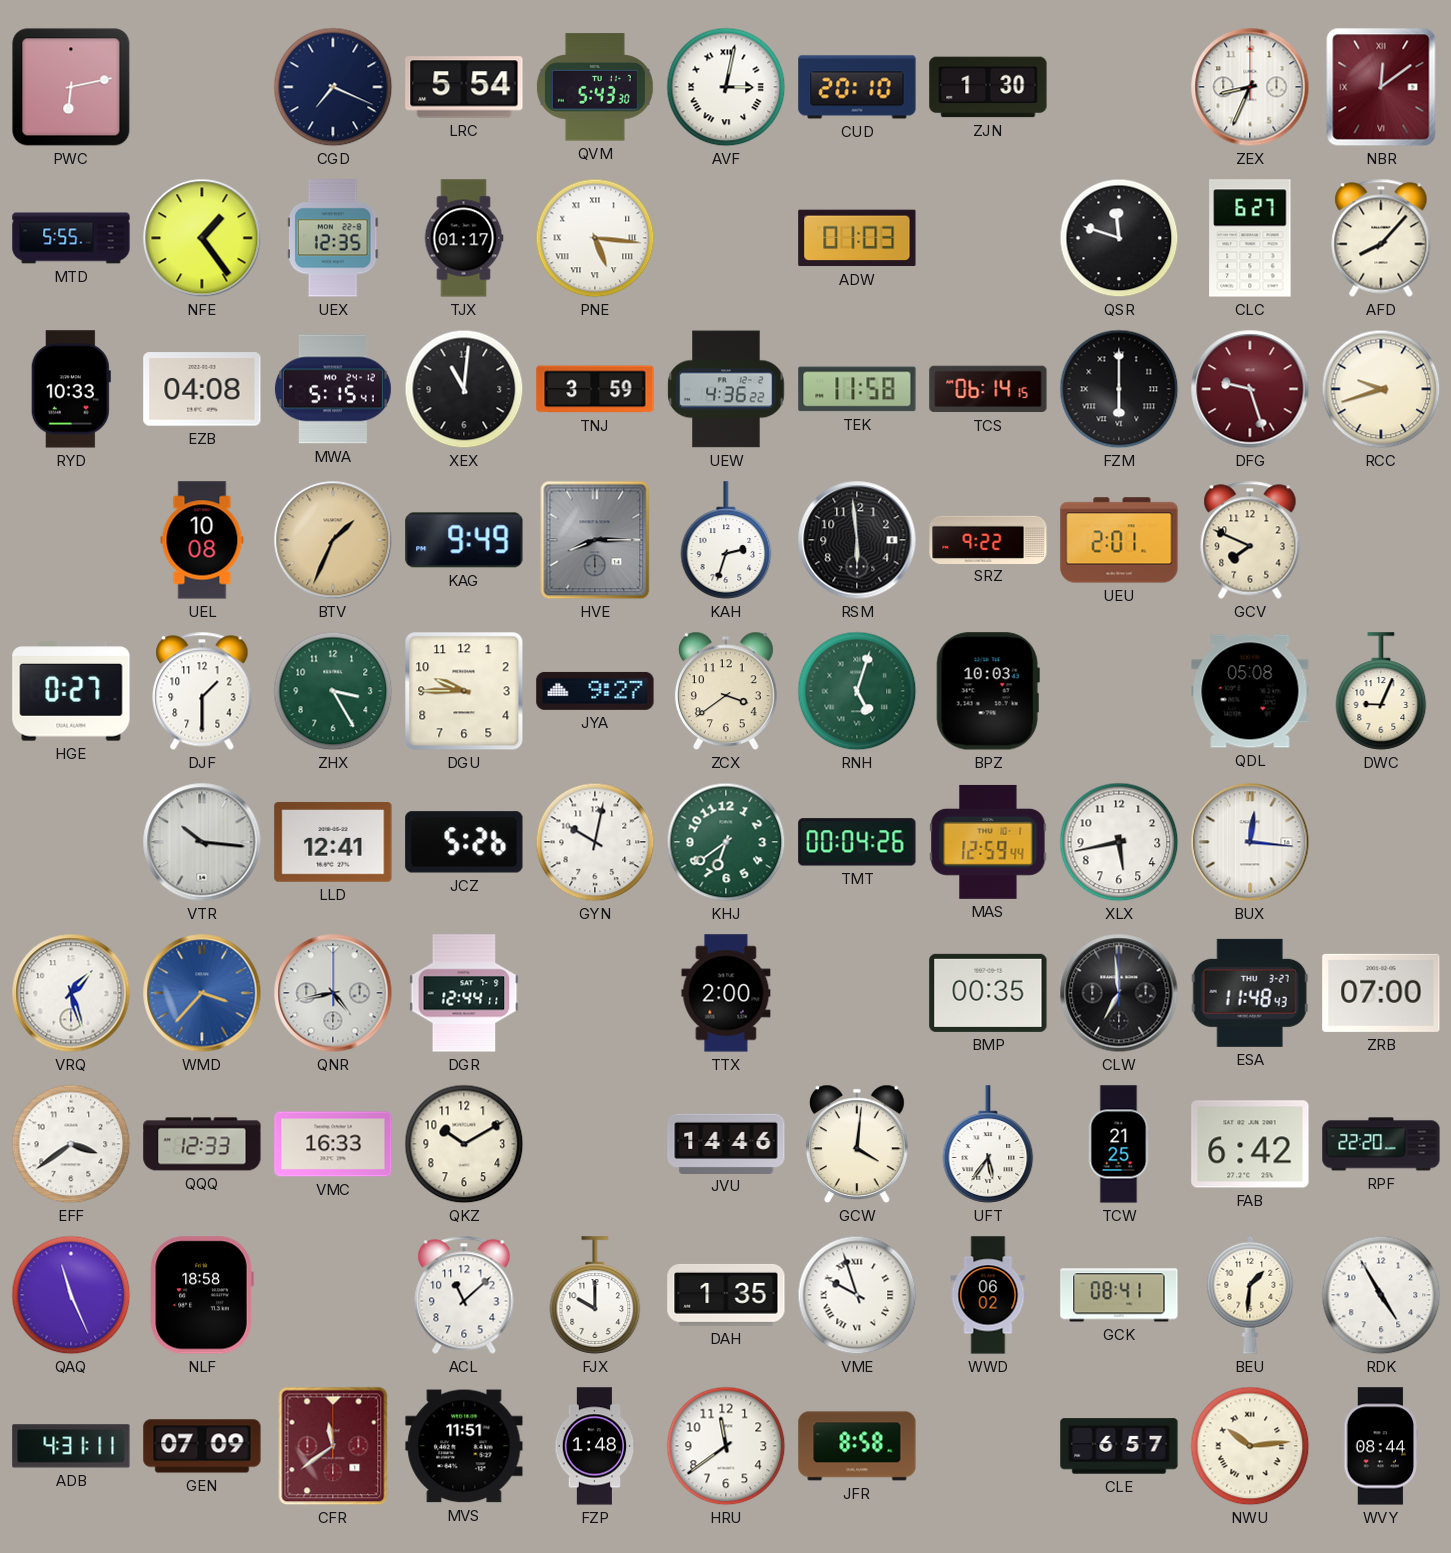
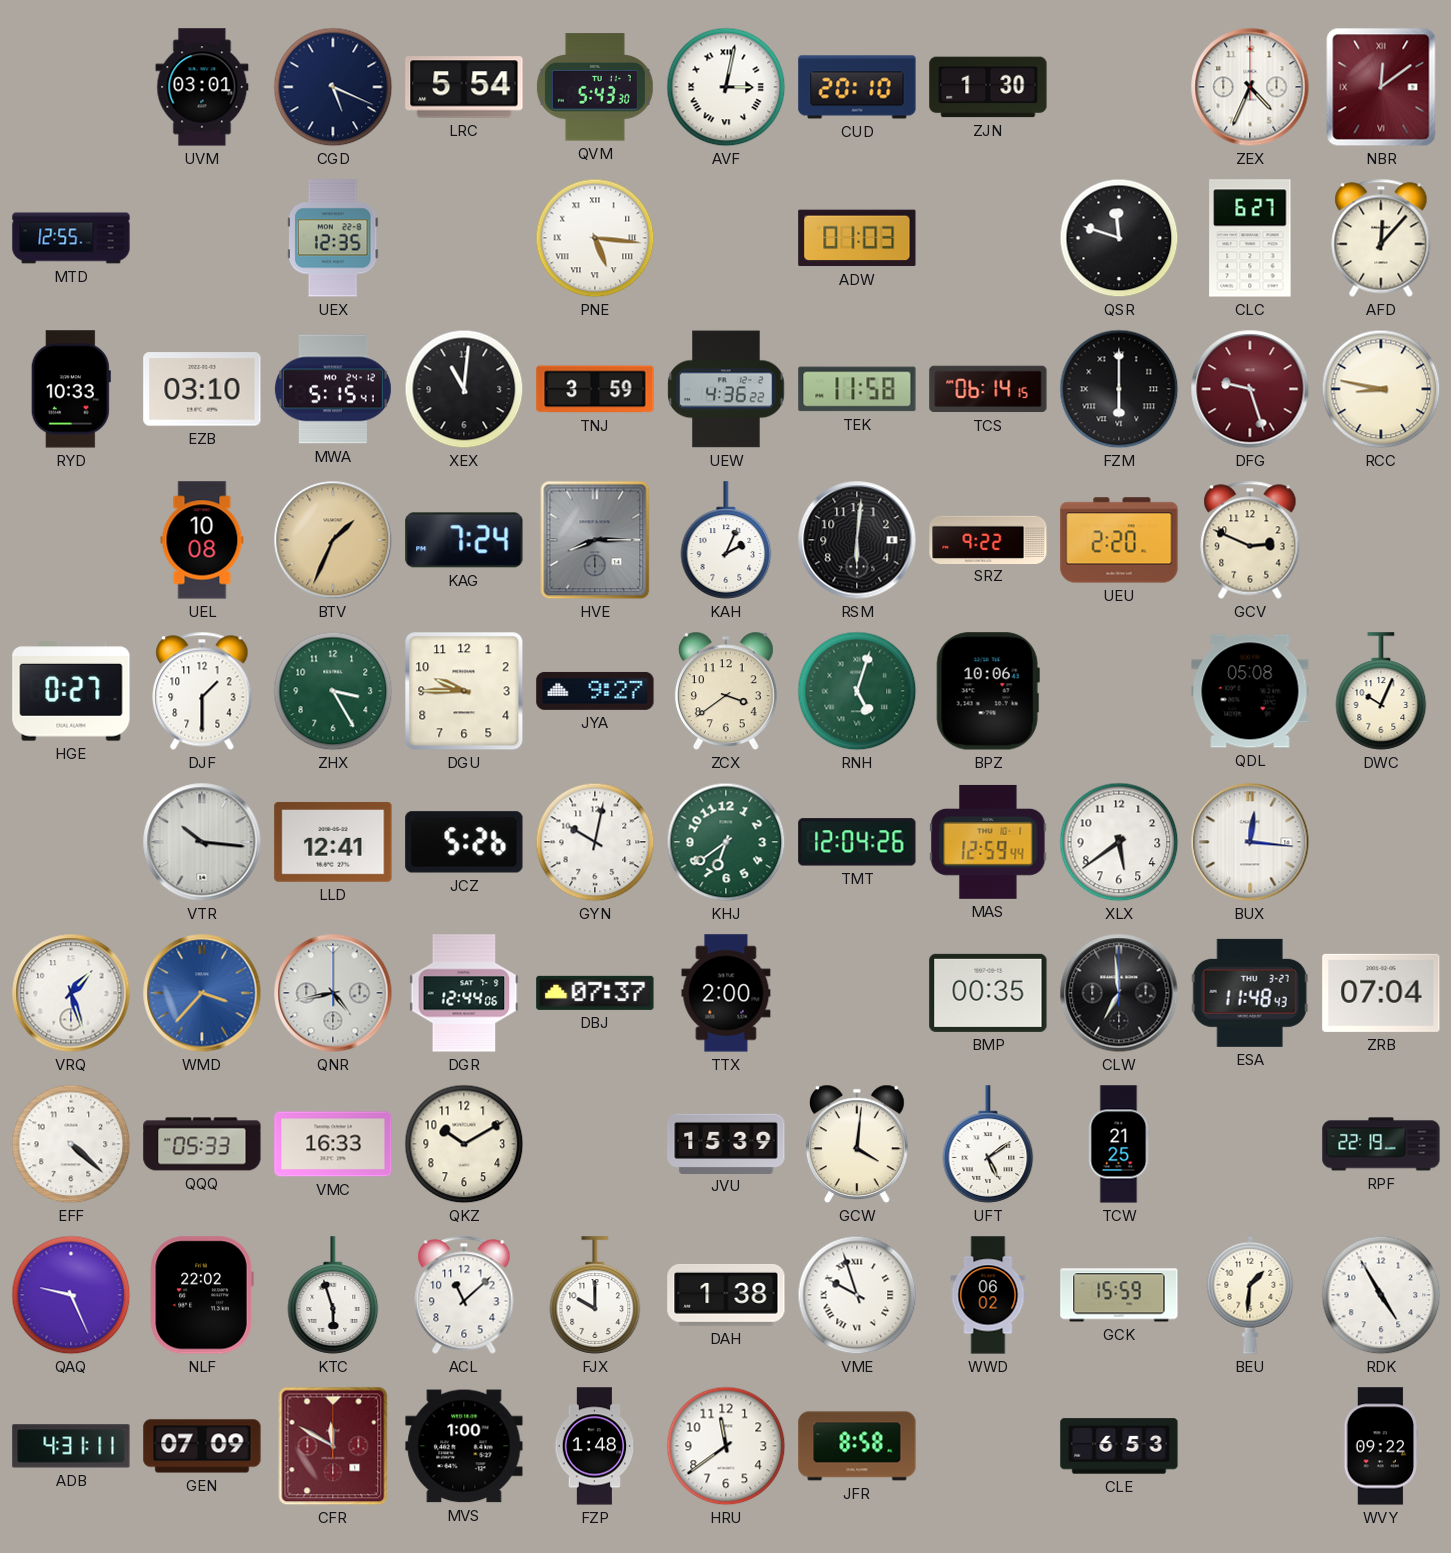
PWC: 6:13 -> none
UVM: none -> 03:01
CGD: 7:19 -> 5:19
ZEX: 8:34 -> 4:34
MTD: 5:55 -> 12:55
NFE: 1:24 -> none
TJX: 01:17 -> none
AFD: 8:07 -> 12:07
EZB: 04:08 -> 03:10
RCC: 9:42 -> 8:47
KAG: 9:49 -> 7:24
KAH: 2:33 -> 2:04
RSM: 5:59 -> 6:01
UEU: 2:01 -> 2:20
GCV: 7:49 -> 2:49
BPZ: 10:03 -> 10:06
DWC: 9:04 -> 10:04
TMT: 00:04 -> 12:04
XLX: 5:43 -> 5:39
DGR: 12:44:11 -> 12:44:06
DBJ: none -> 07:37
ZRB: 07:00 -> 07:04
EFF: 3:39 -> 4:22
QQQ: 12:33 -> 05:33
JVU: 14:46 -> 15:39
UFT: 5:36 -> 5:09
FAB: 6:42 -> none
RPF: 22:20 -> 22:19
QAQ: 11:26 -> 9:26
NLF: 18:58 -> 22:02
KTC: none -> 5:57
DAH: 1:35 -> 1:38
GCK: 08:41 -> 15:59
CFR: 11:39 -> 11:50
MVS: 11:51 -> 1:00
CLE: 6:57 -> 6:53
NWU: 10:14 -> none
WVY: 08:44 -> 09:22
